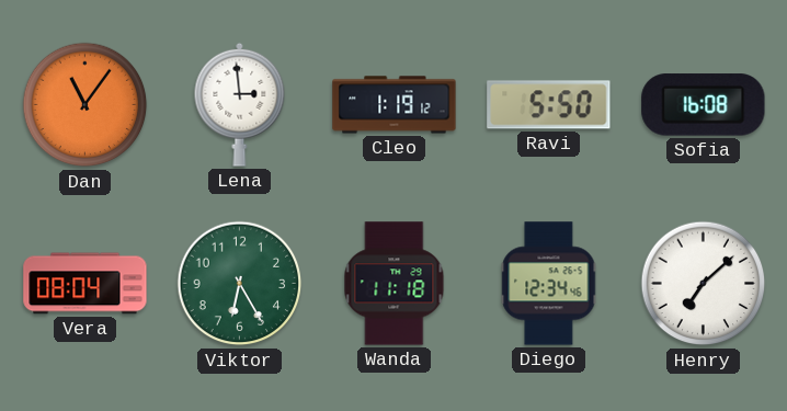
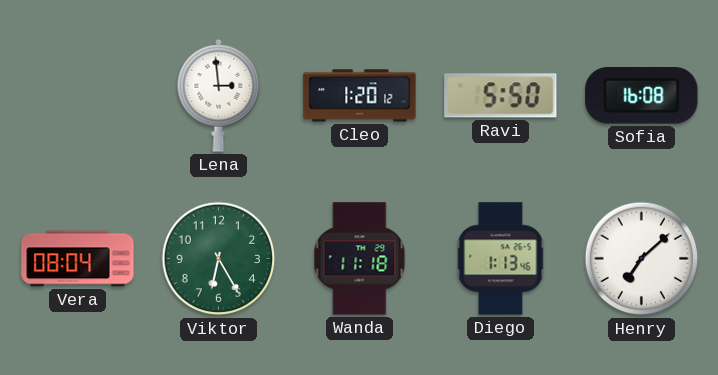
Dan: 11:06 -> none
Cleo: 1:19 -> 1:20
Diego: 12:34 -> 1:13
